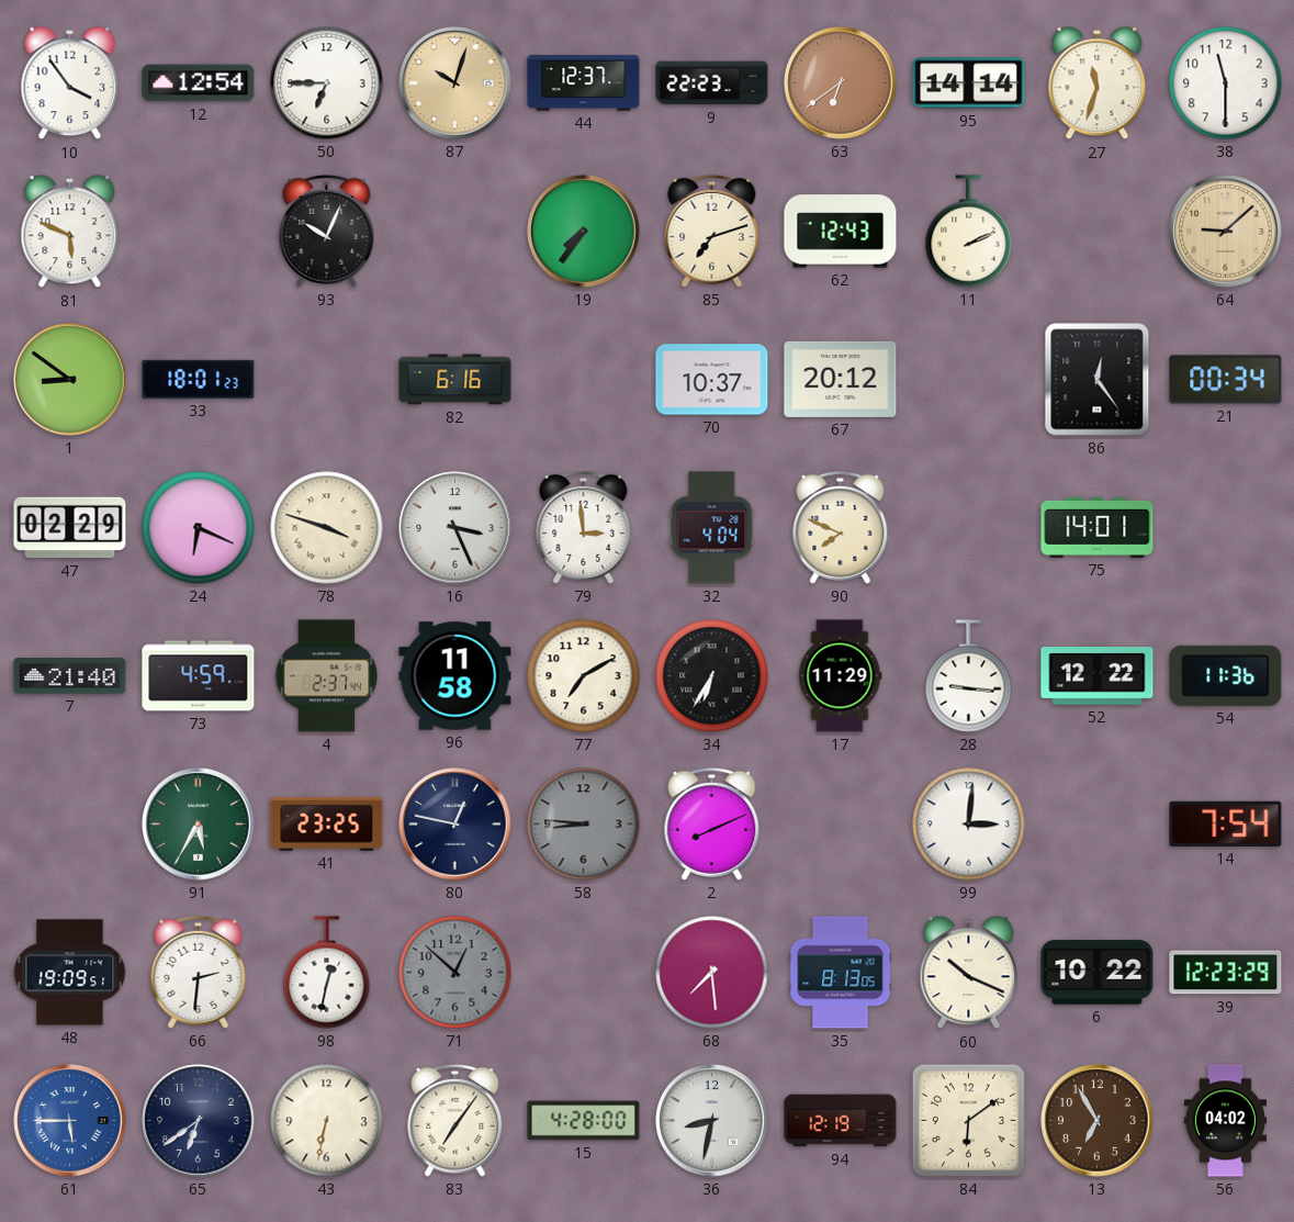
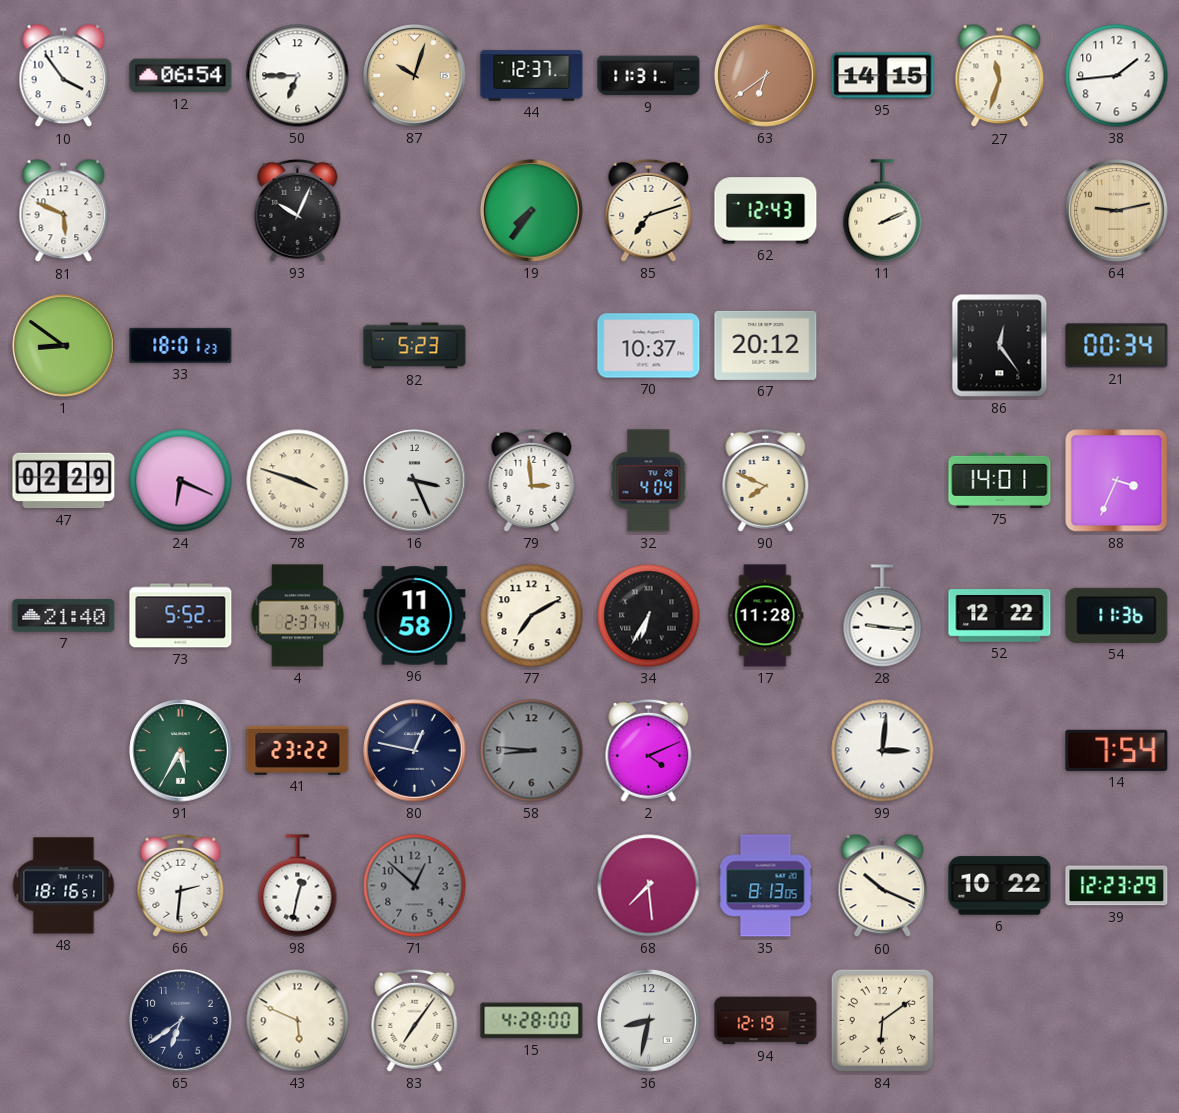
12: 12:54 -> 06:54
9: 22:23 -> 11:31
95: 14:14 -> 14:15
38: 11:30 -> 1:44
64: 9:08 -> 9:13
82: 6:16 -> 5:23
88: none -> 3:34
73: 4:59 -> 5:52
17: 11:29 -> 11:28
41: 23:25 -> 23:22
2: 8:11 -> 4:11
48: 19:09 -> 18:16
61: 5:45 -> none
43: 6:32 -> 5:49
13: 6:55 -> none
56: 04:02 -> none
